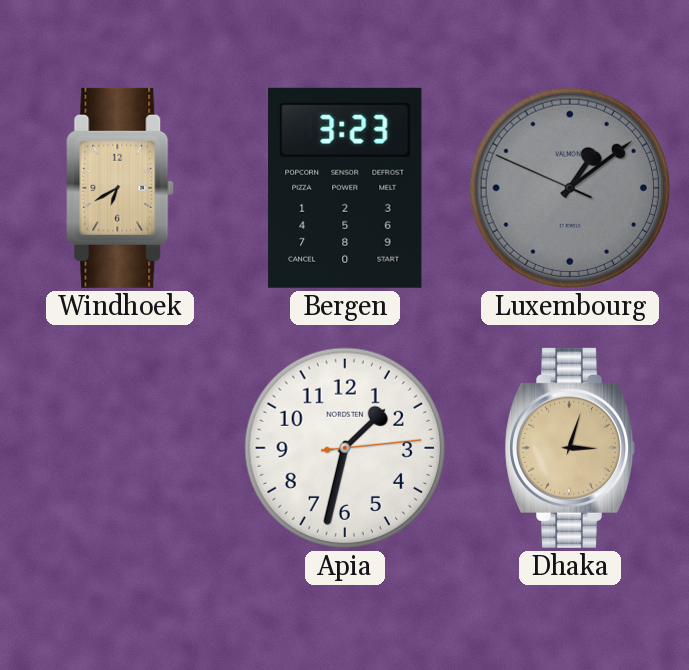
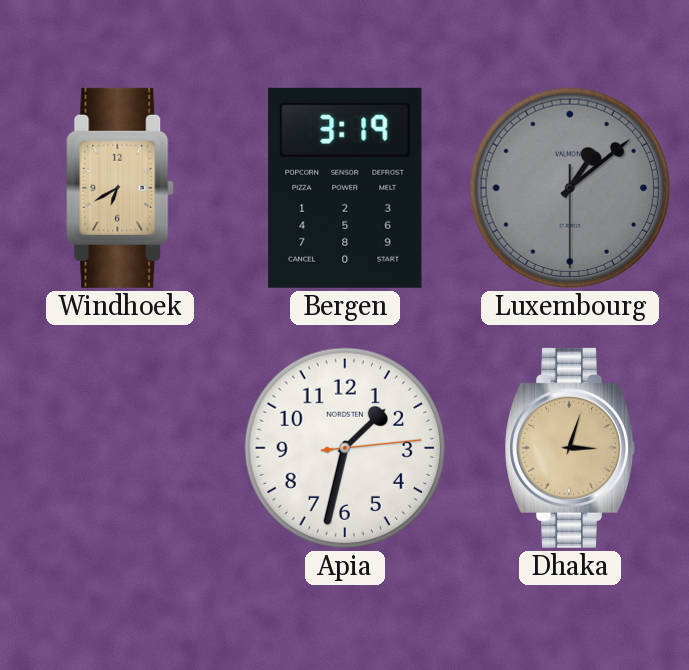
Bergen: 3:23 -> 3:19
Luxembourg: 1:08:49 -> 1:08:30
